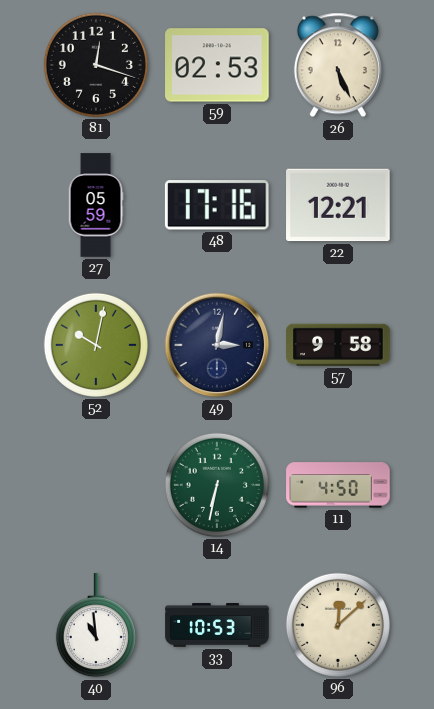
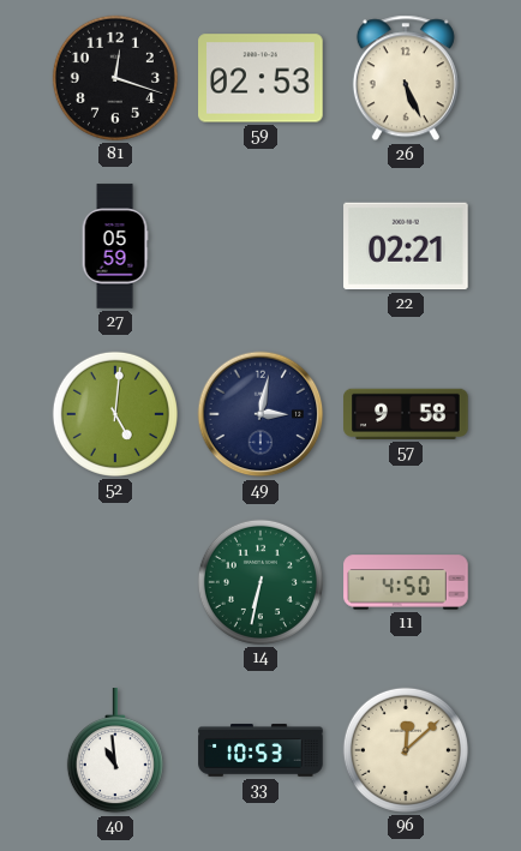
48: 17:16 -> none
22: 12:21 -> 02:21
52: 10:02 -> 5:01
